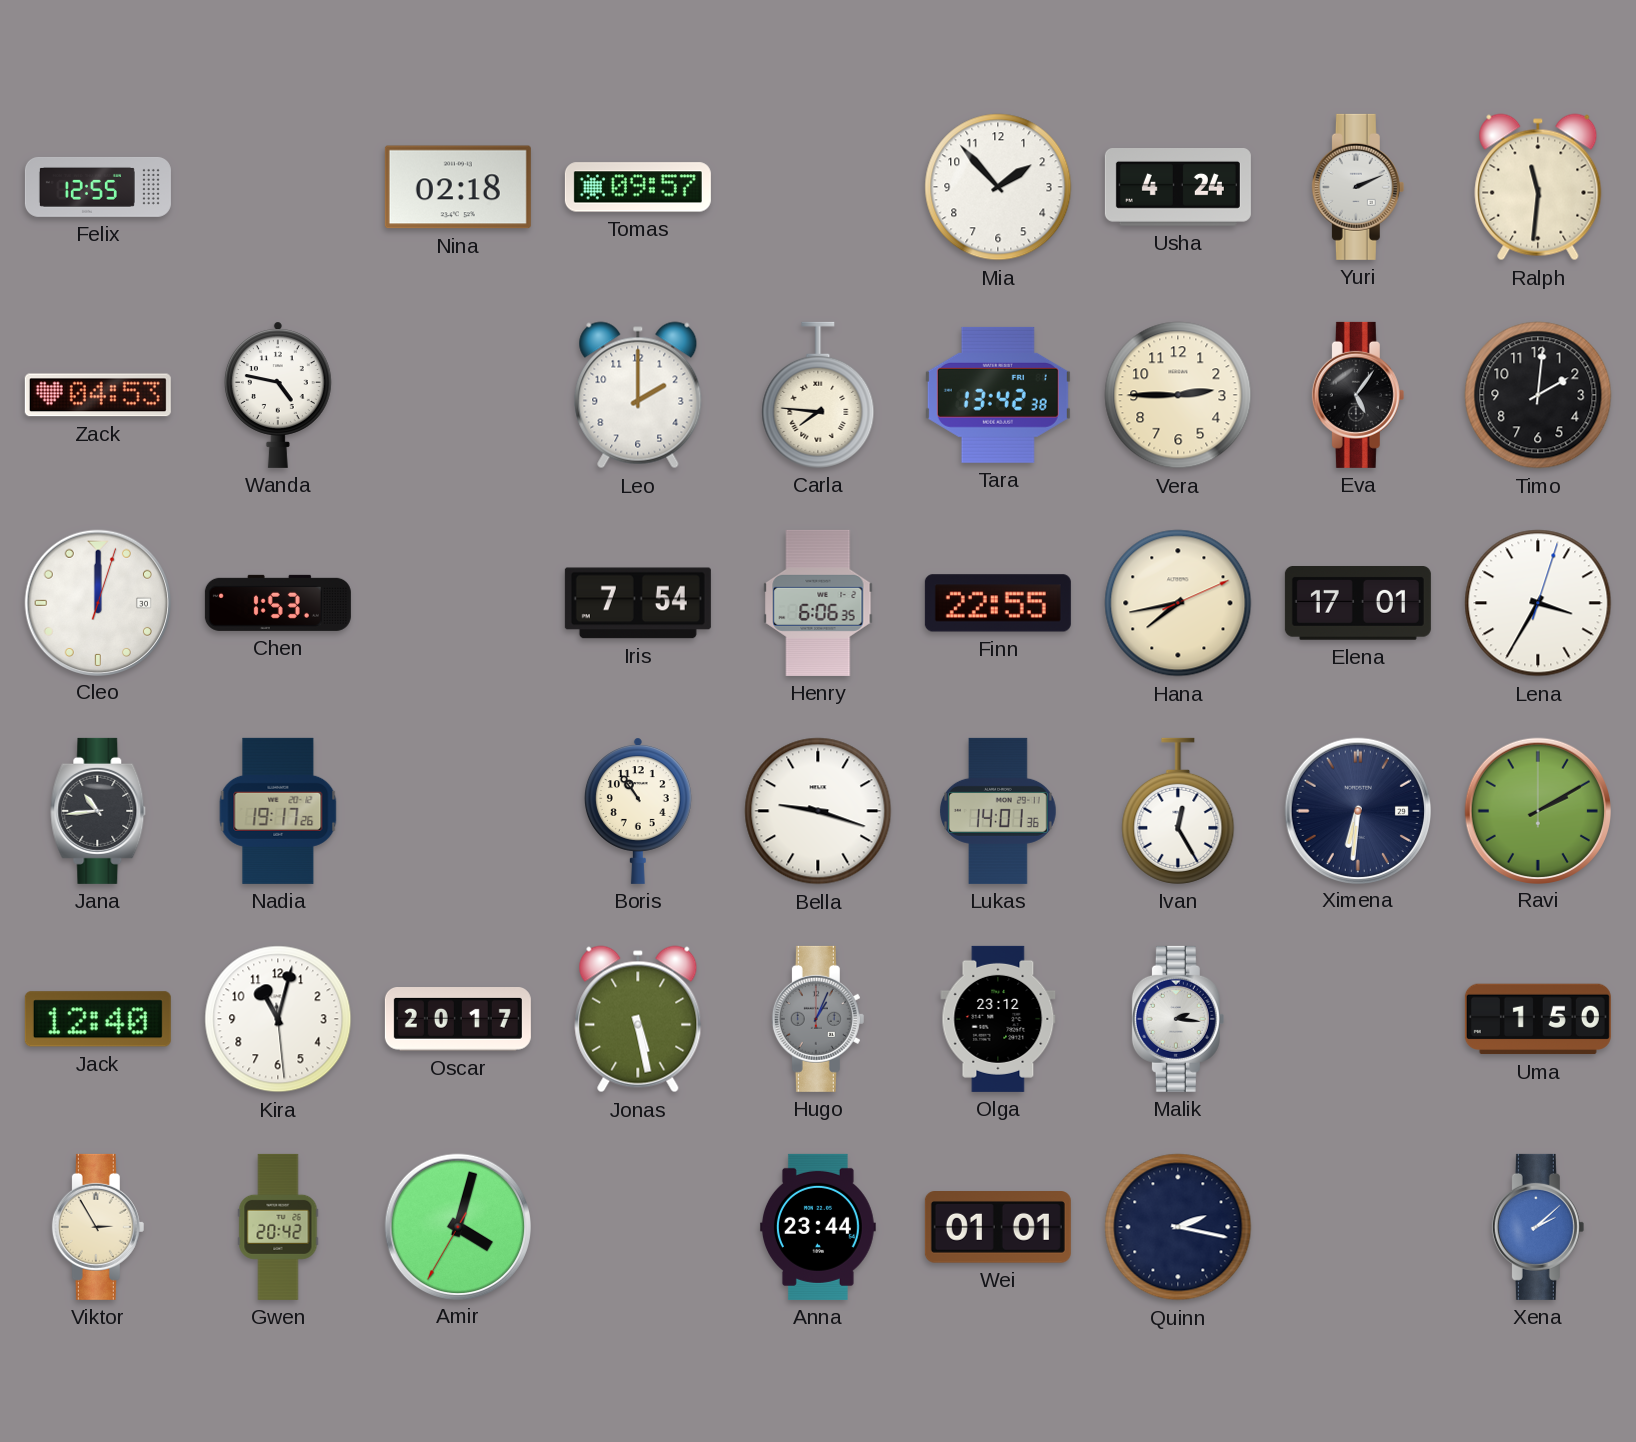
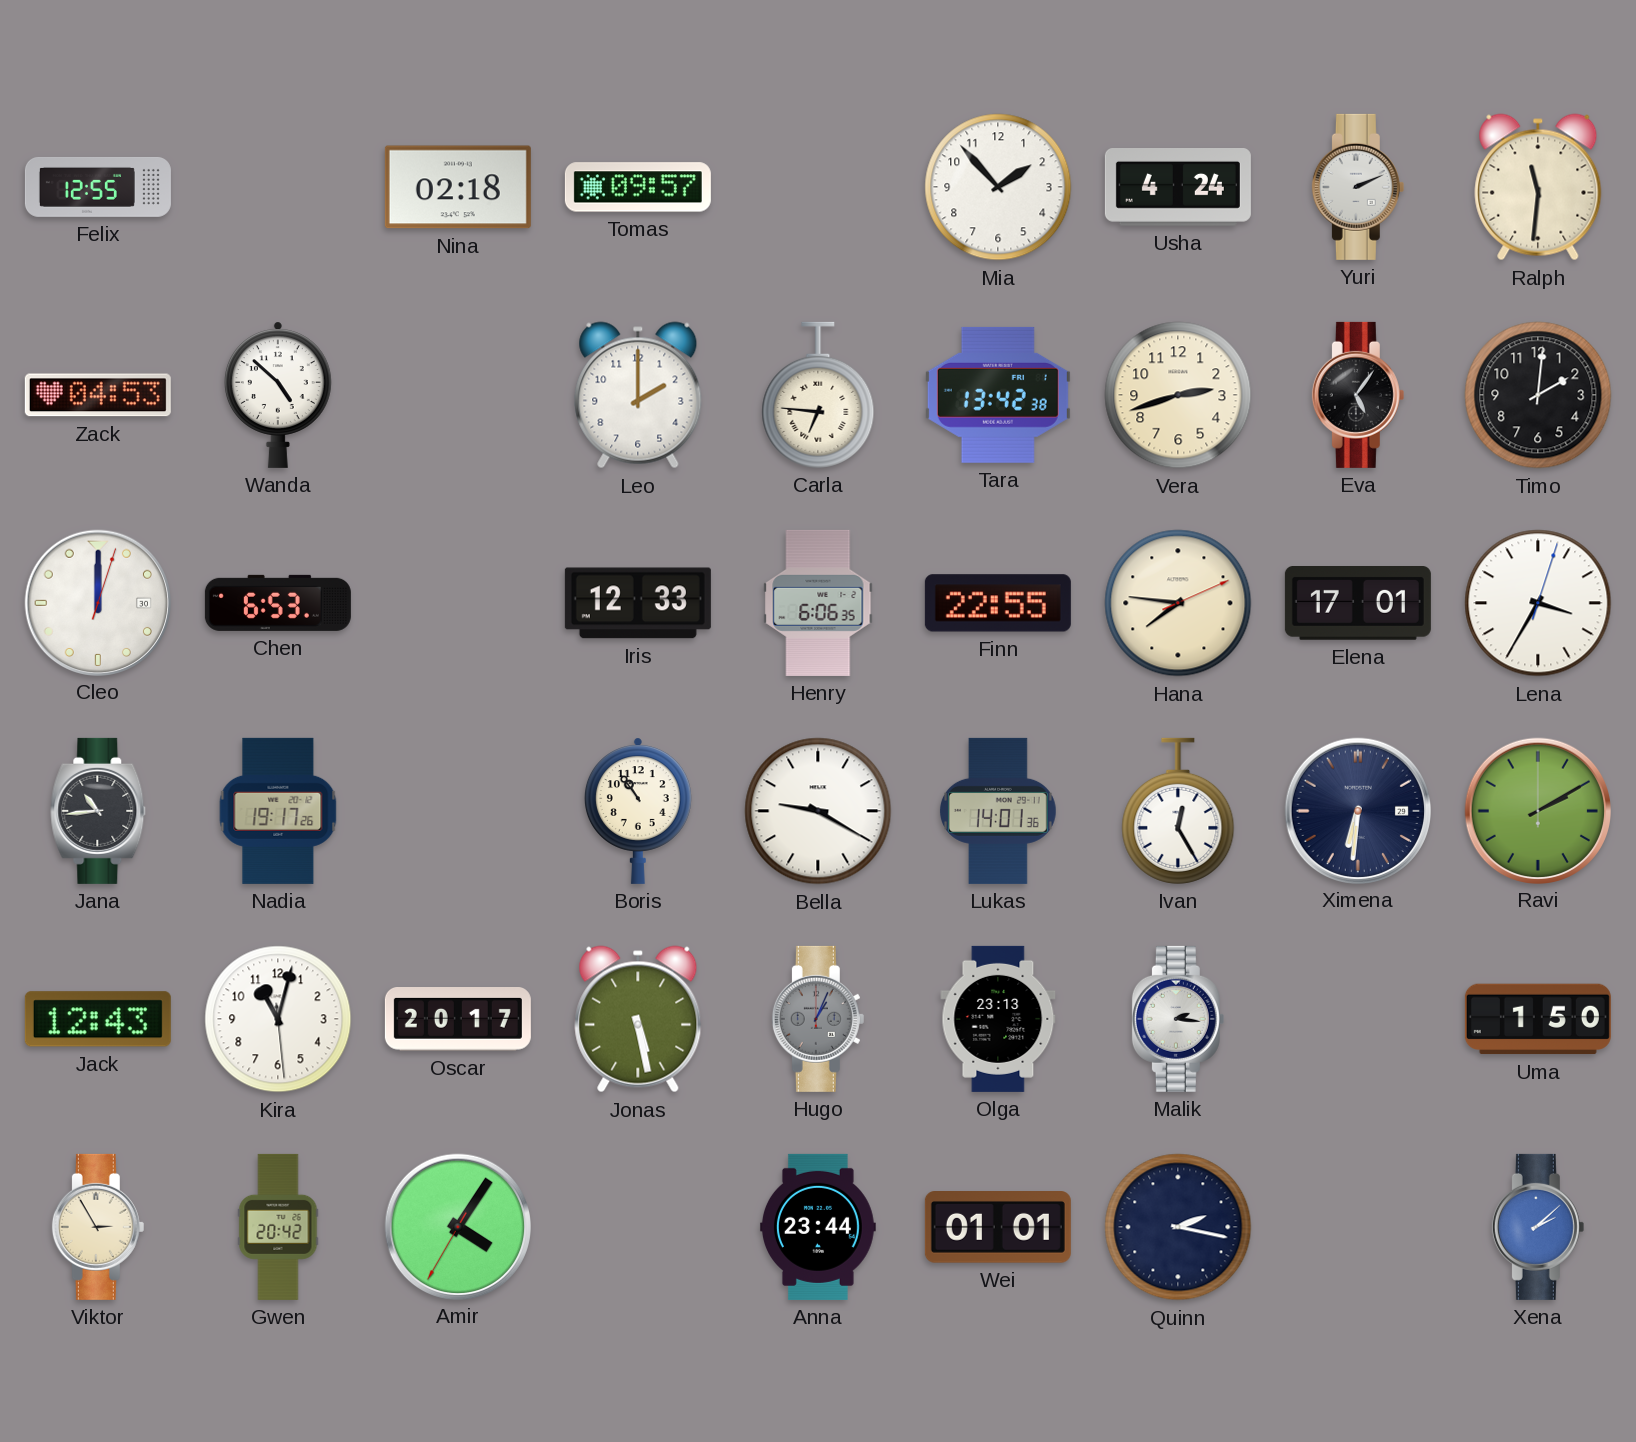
Wanda: 4:47 -> 4:52
Carla: 7:46 -> 6:46
Vera: 2:45 -> 2:42
Chen: 1:53 -> 6:53
Iris: 7:54 -> 12:33
Hana: 7:43 -> 7:46
Bella: 9:18 -> 9:20
Jack: 12:40 -> 12:43
Olga: 23:12 -> 23:13
Amir: 4:02 -> 4:05
